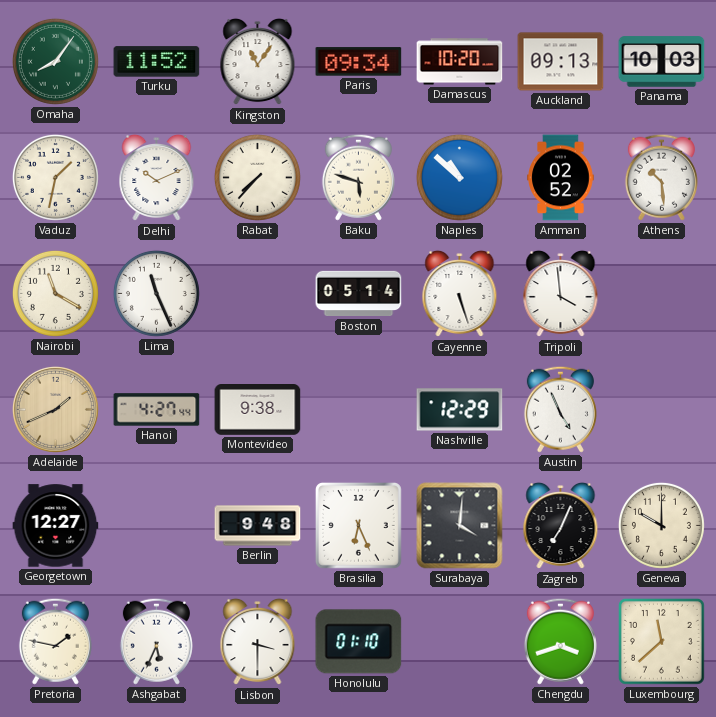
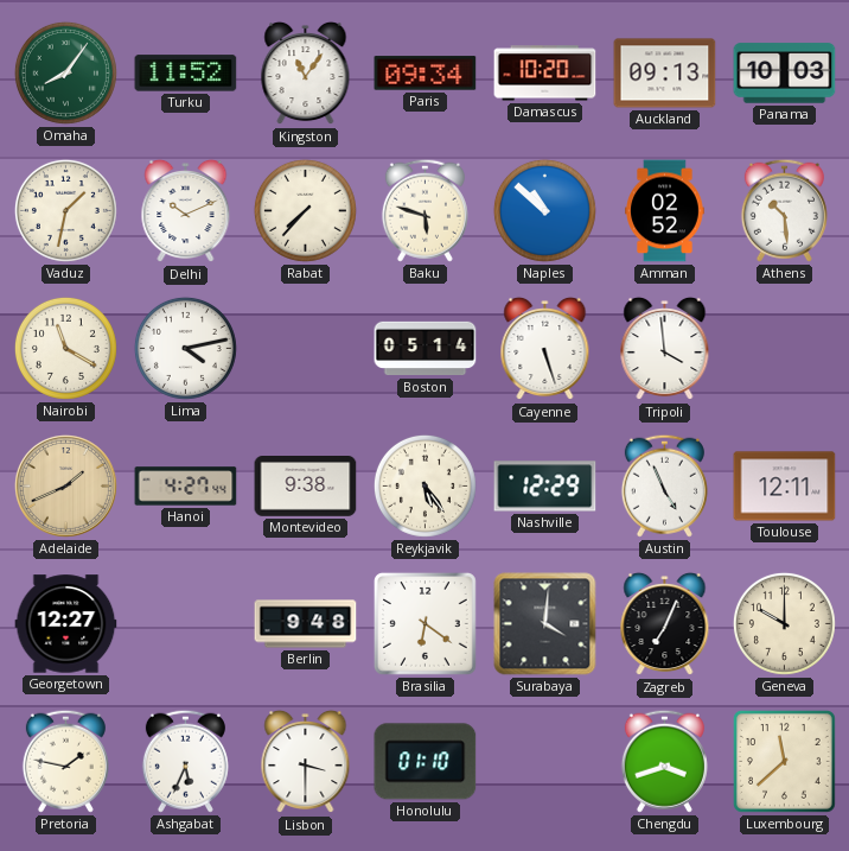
Lima: 11:26 -> 4:13
Reykjavik: none -> 5:24
Toulouse: none -> 12:11
Brasilia: 6:26 -> 6:21
